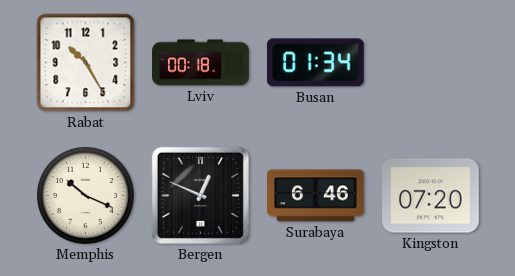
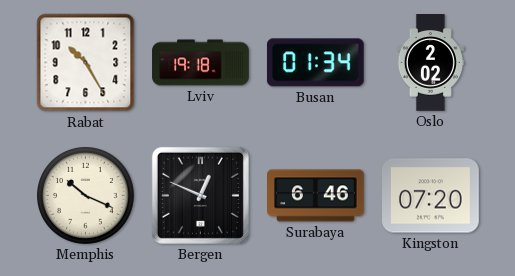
Lviv: 00:18 -> 19:18
Oslo: none -> 2:02
